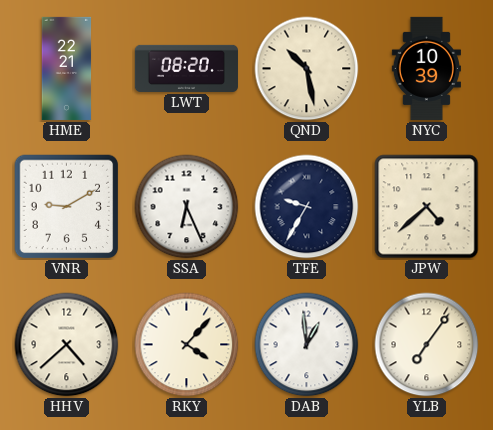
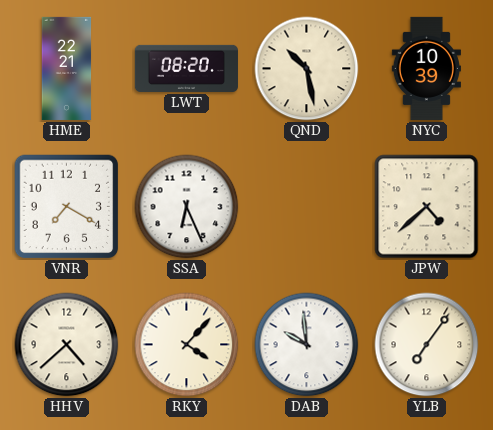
VNR: 9:10 -> 7:20
TFE: 9:35 -> none
DAB: 12:59 -> 9:59
